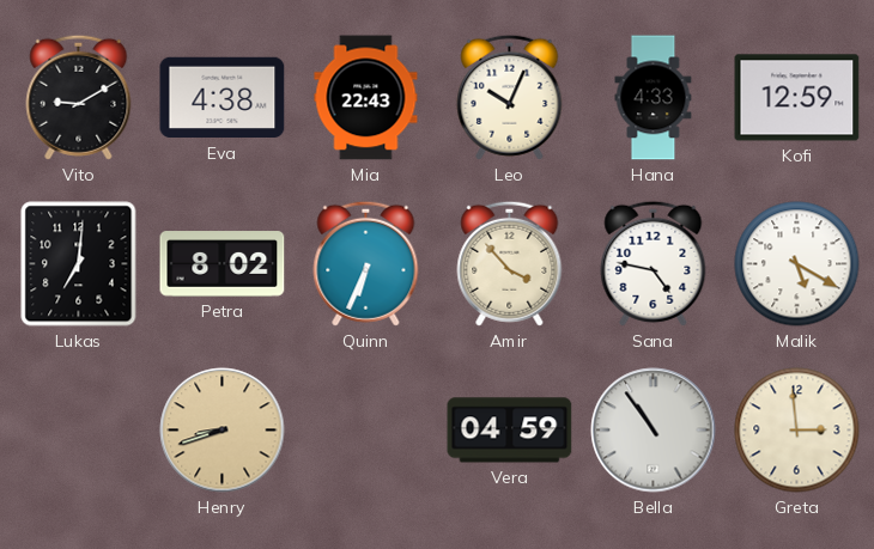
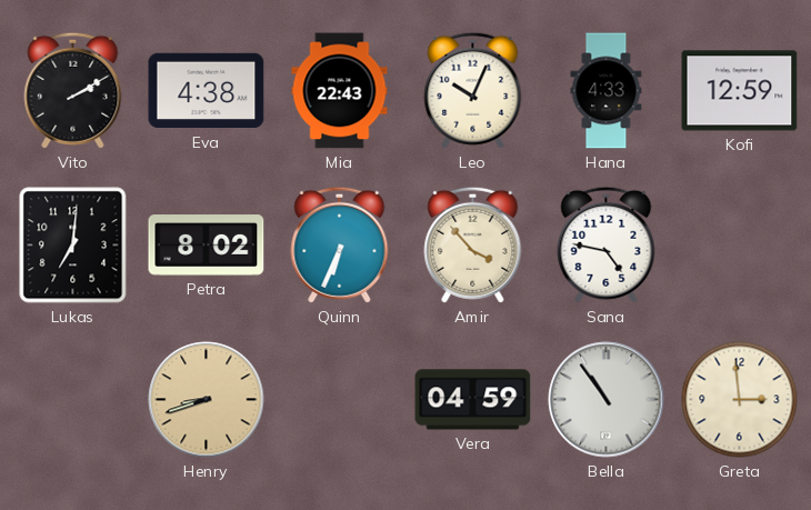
Vito: 9:10 -> 2:10
Malik: 5:20 -> none
